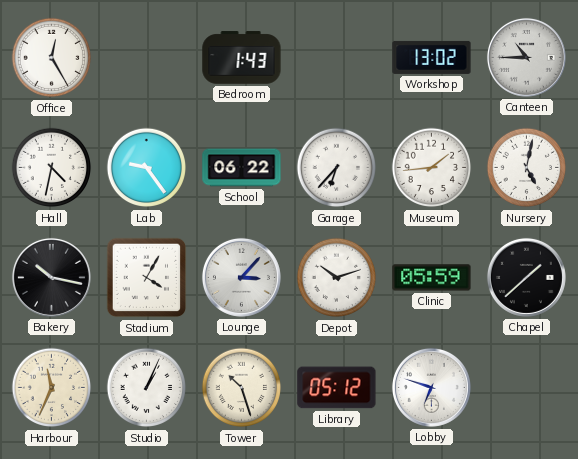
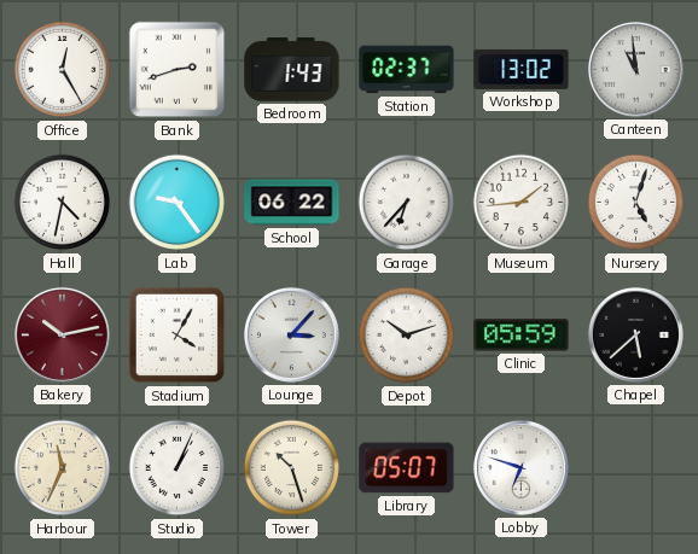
Bank: none -> 2:42
Station: none -> 02:37
Canteen: 10:45 -> 10:59
Nursery: 5:02 -> 5:03
Bakery: 10:17 -> 10:13
Bakery dial: black -> burgundy
Chapel: 1:38 -> 5:38
Library: 05:12 -> 05:07
